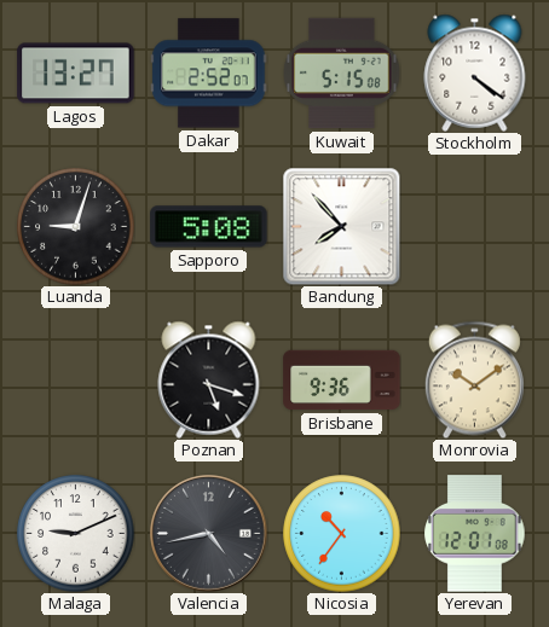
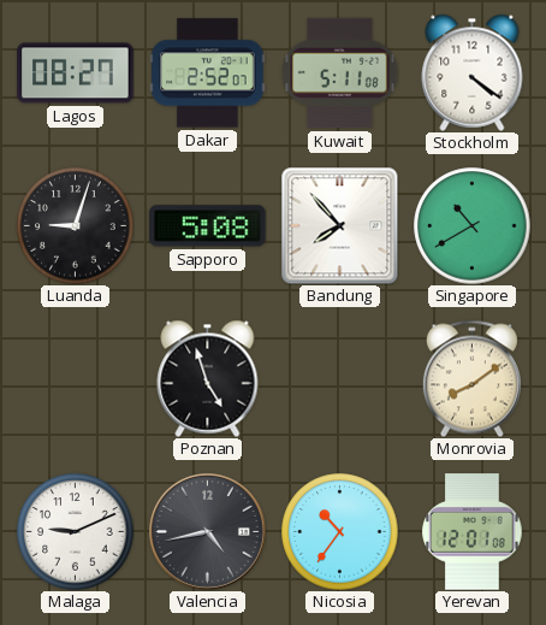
Lagos: 13:27 -> 08:27
Kuwait: 5:15 -> 5:11
Singapore: none -> 10:40
Poznan: 5:18 -> 4:57
Brisbane: 9:36 -> none
Monrovia: 10:09 -> 8:09
